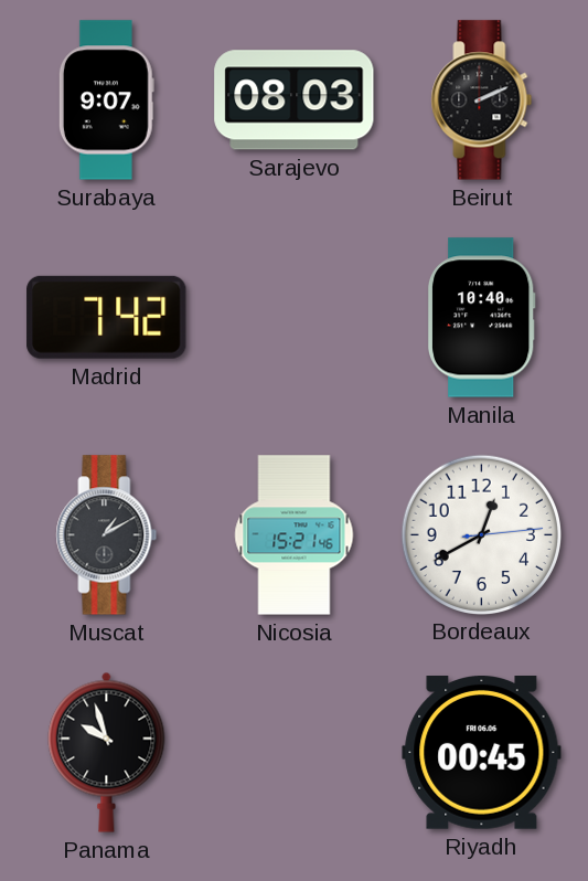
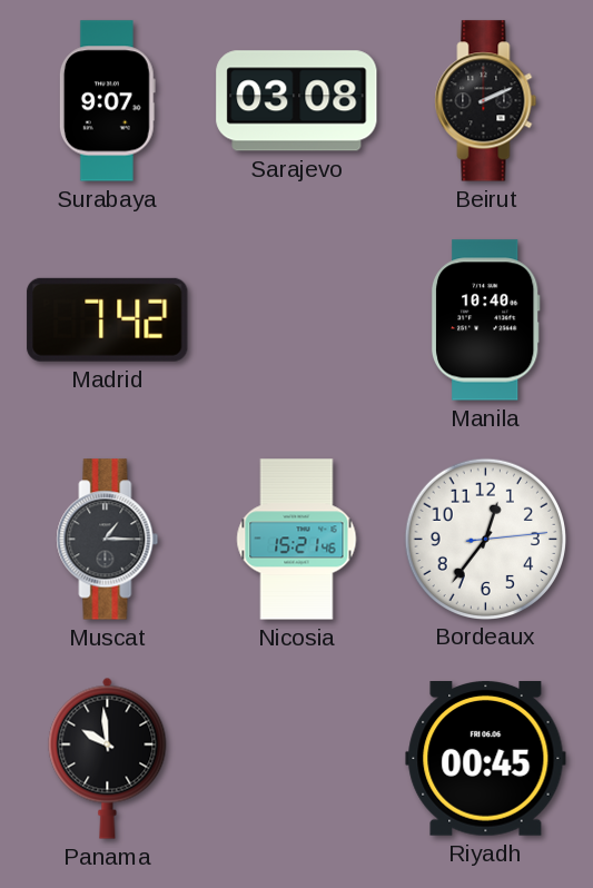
Sarajevo: 08:03 -> 03:08
Muscat: 1:10 -> 1:15
Bordeaux: 12:40 -> 12:36
Panama: 9:57 -> 9:59
